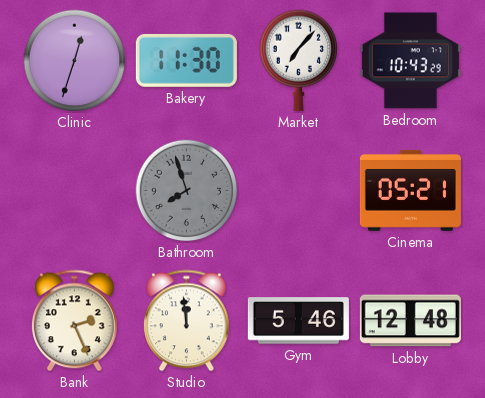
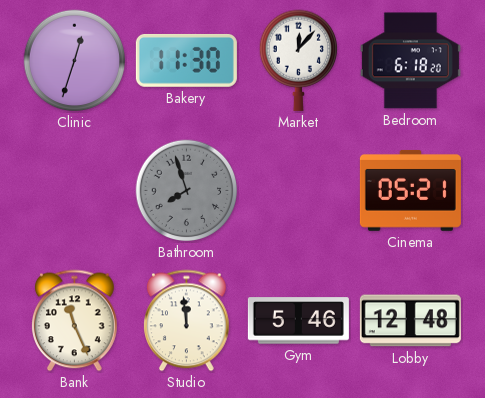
Market: 7:07 -> 12:07
Bedroom: 10:43 -> 6:18
Bank: 2:26 -> 11:26
